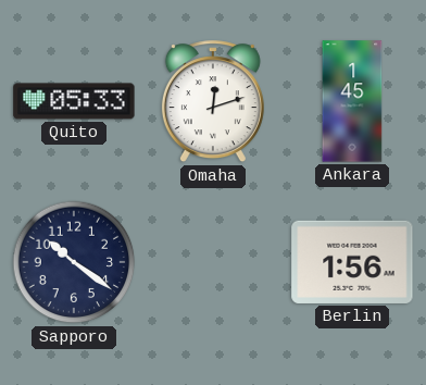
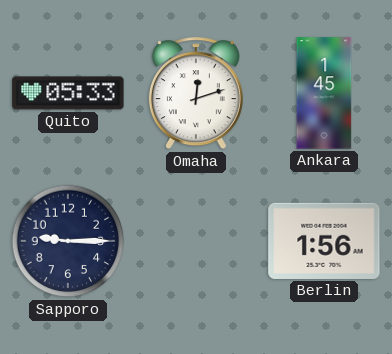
Sapporo: 10:21 -> 9:15
